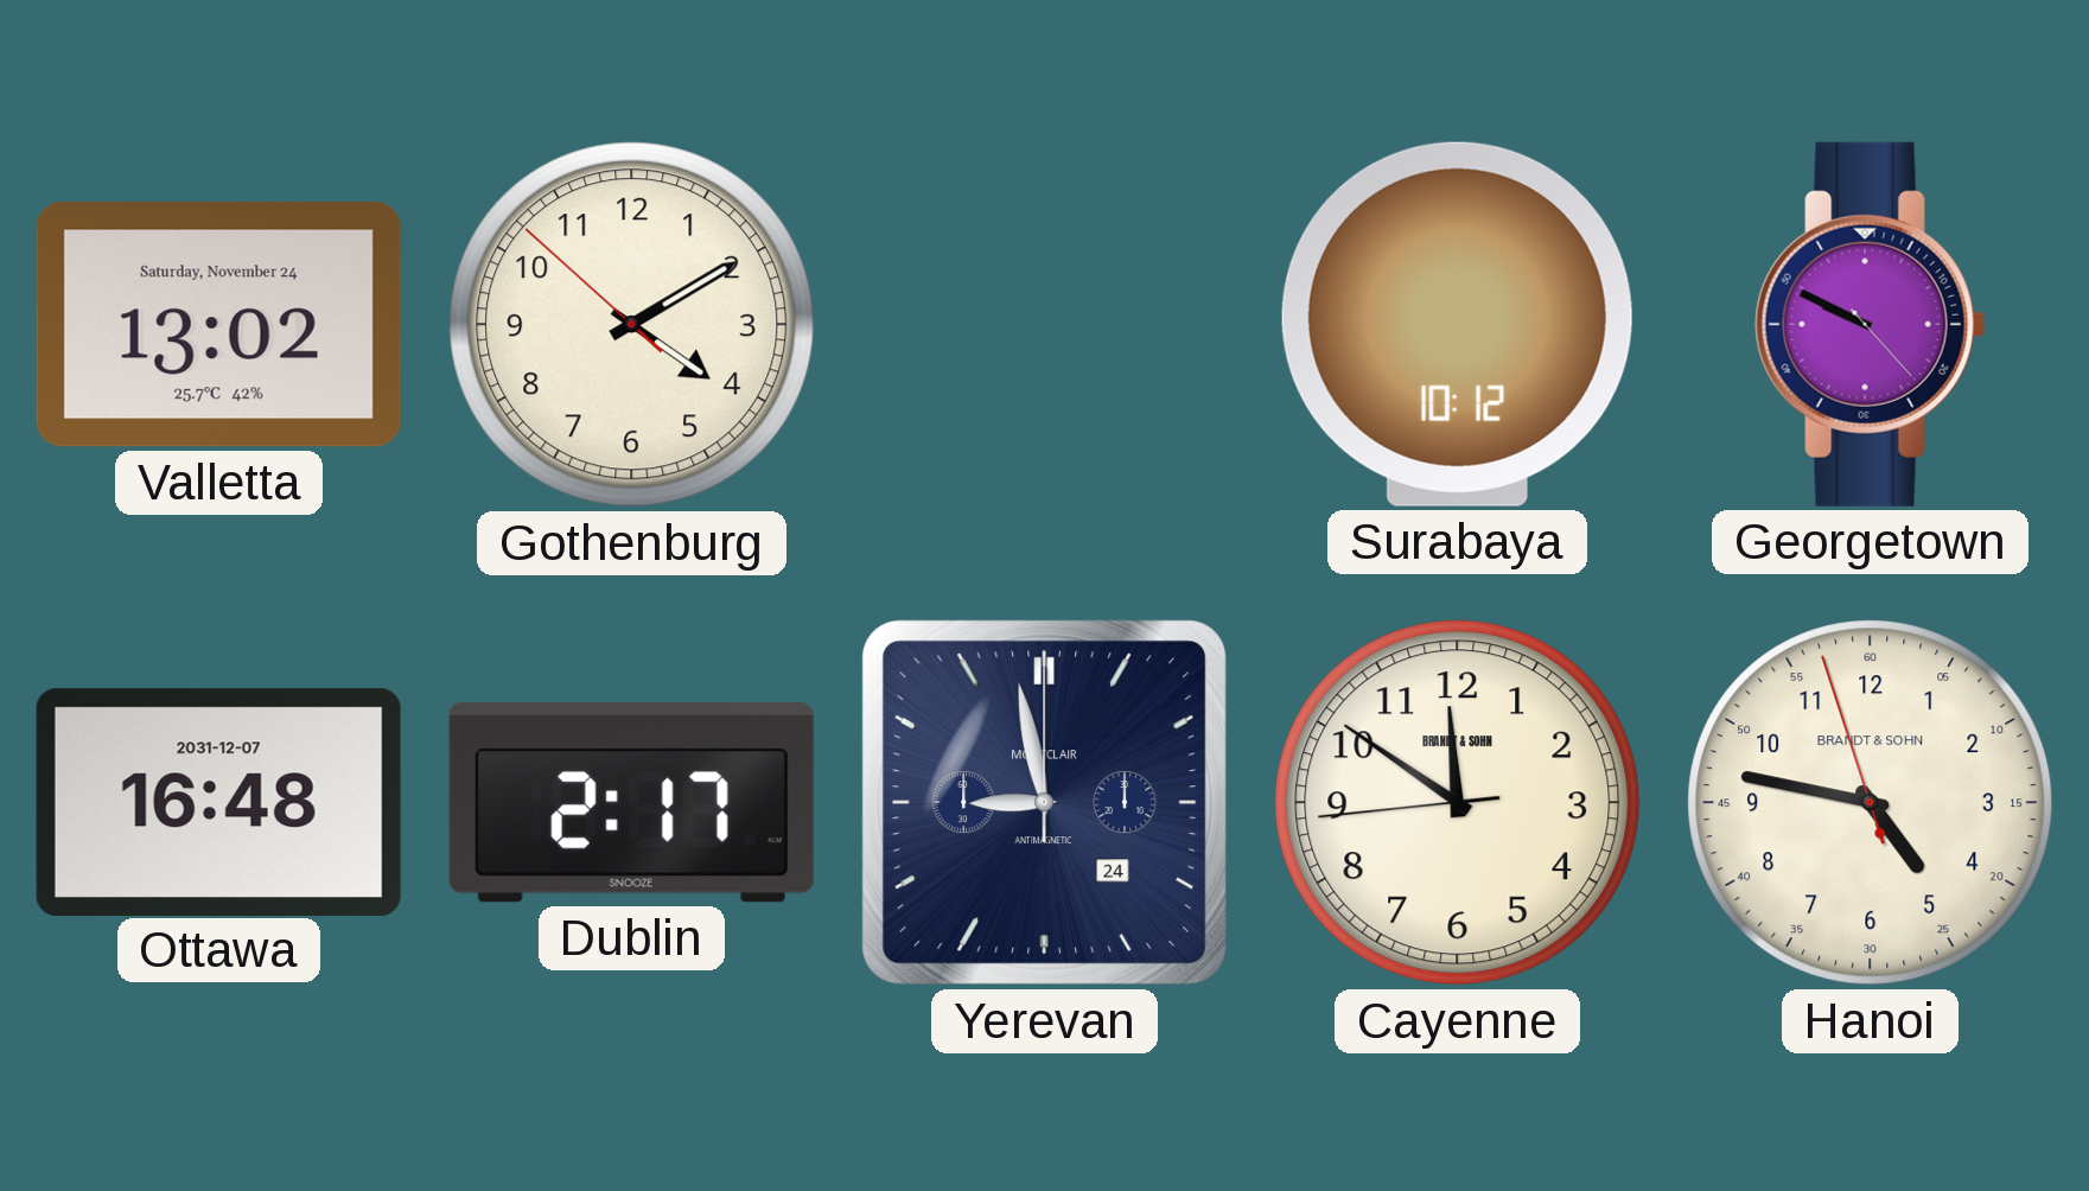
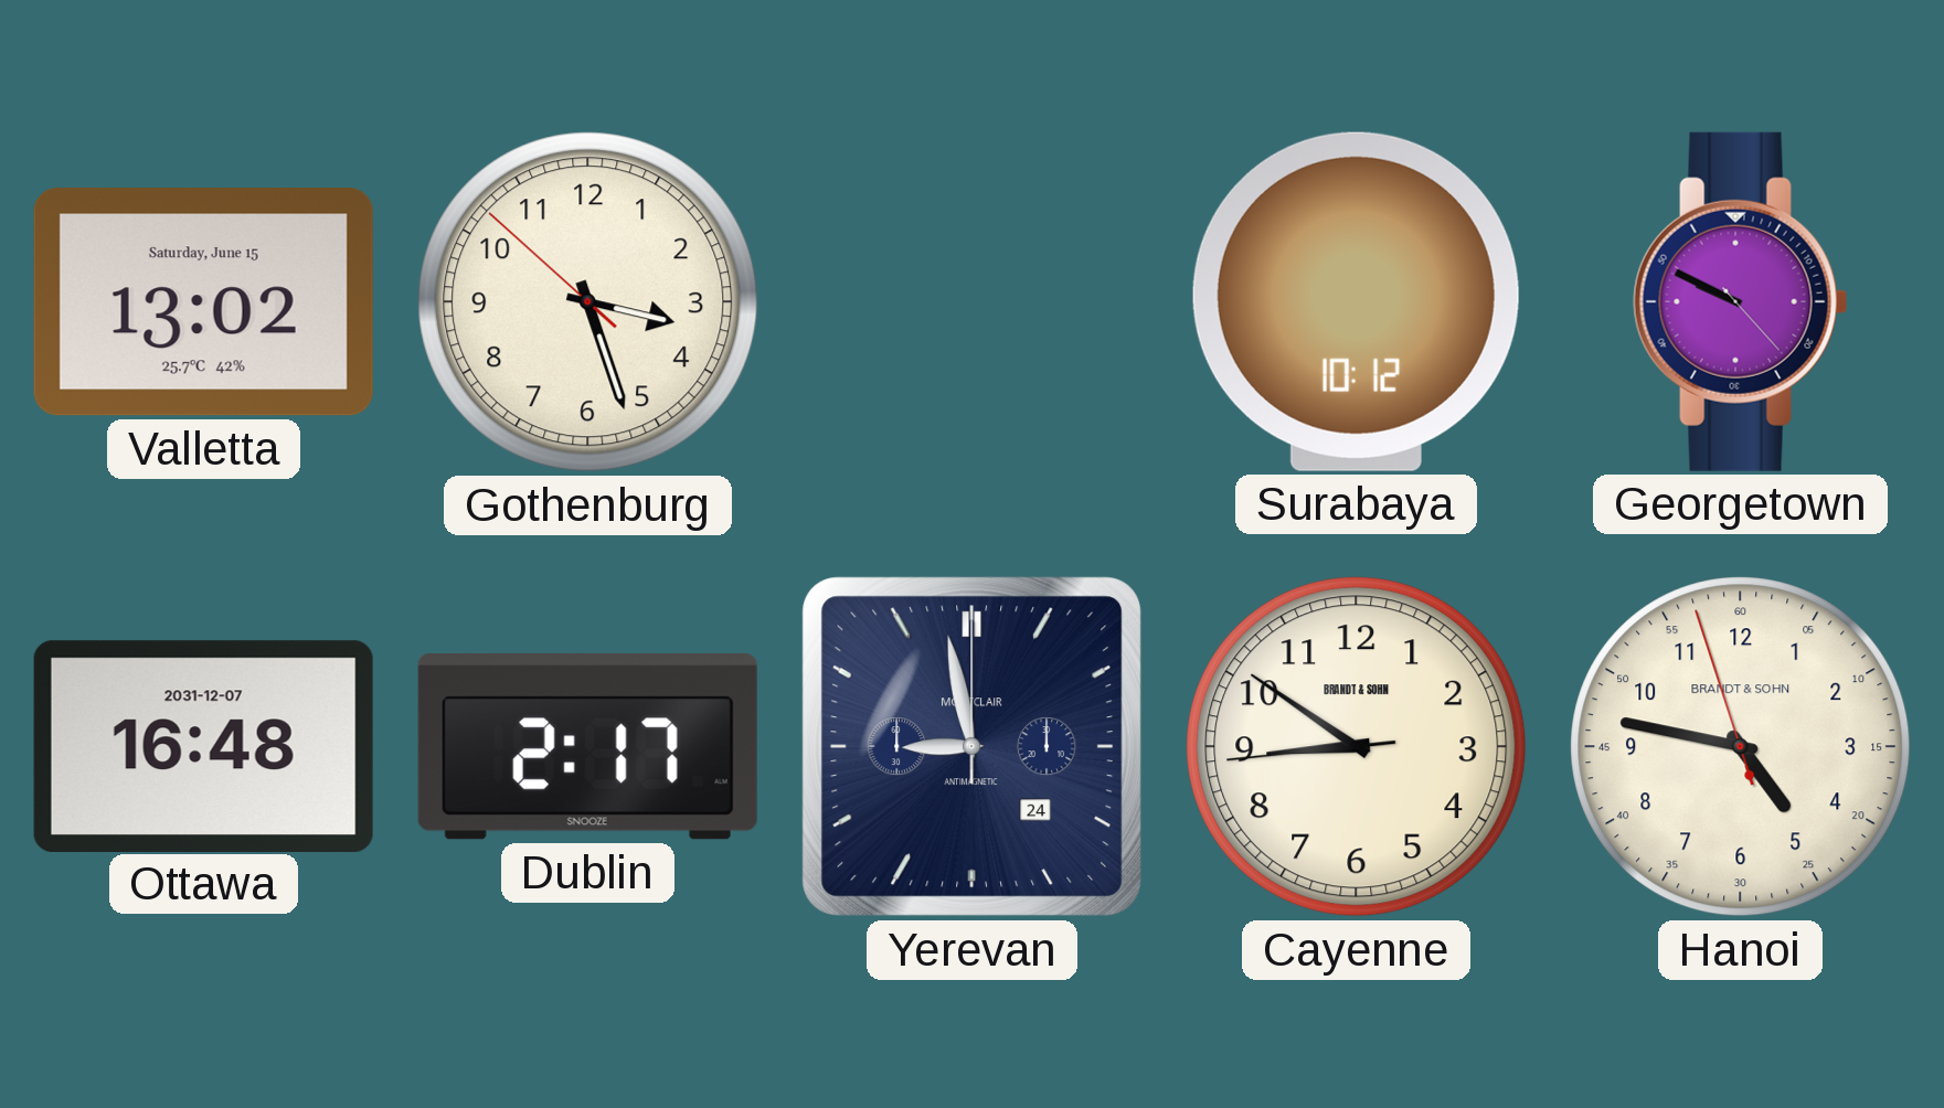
Valletta date: Saturday, November 24 -> Saturday, June 15
Gothenburg: 4:09 -> 3:26
Cayenne: 11:50 -> 8:50
